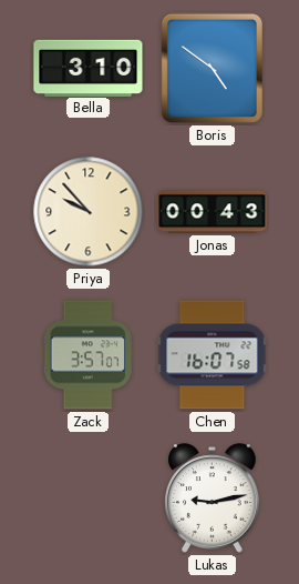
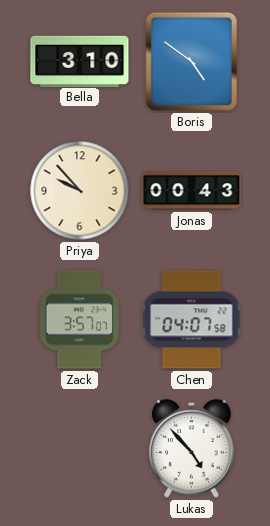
Chen: 16:07 -> 04:07
Lukas: 9:13 -> 4:53
